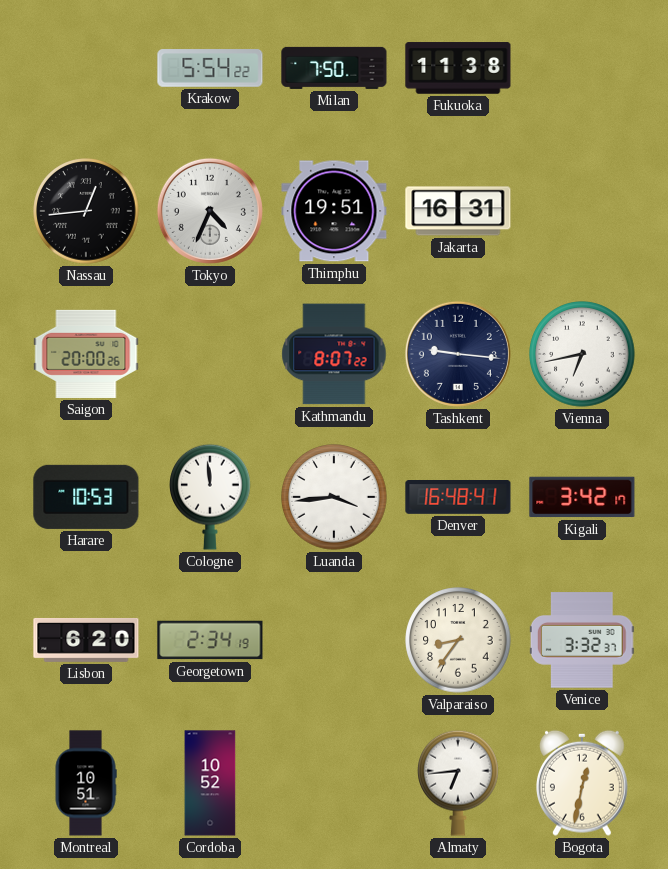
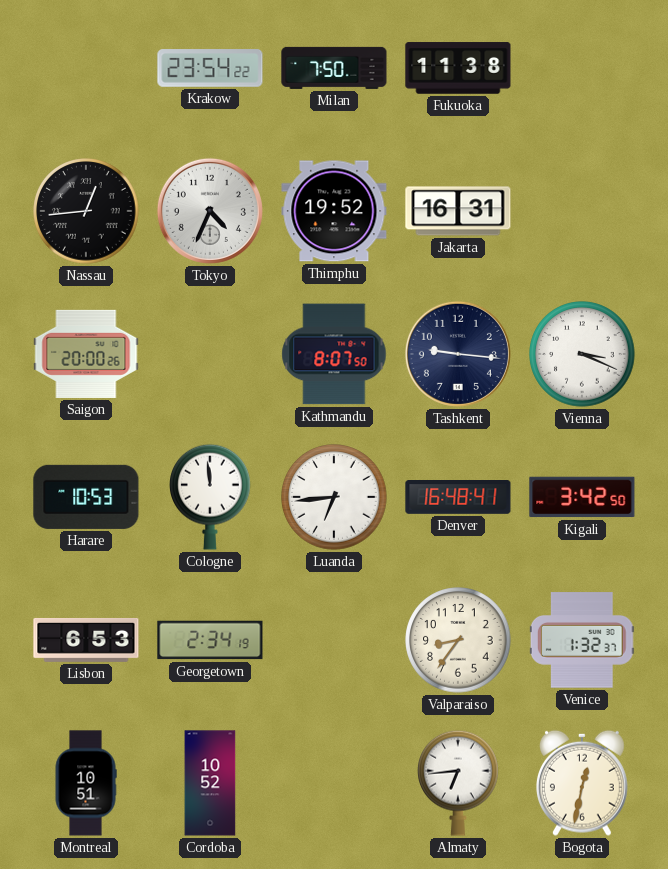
Krakow: 5:54 -> 23:54
Thimphu: 19:51 -> 19:52
Kathmandu: 8:07:22 -> 8:07:50
Vienna: 6:43 -> 3:19
Luanda: 3:44 -> 6:44
Kigali: 3:42:17 -> 3:42:50
Lisbon: 6:20 -> 6:53
Venice: 3:32 -> 1:32
